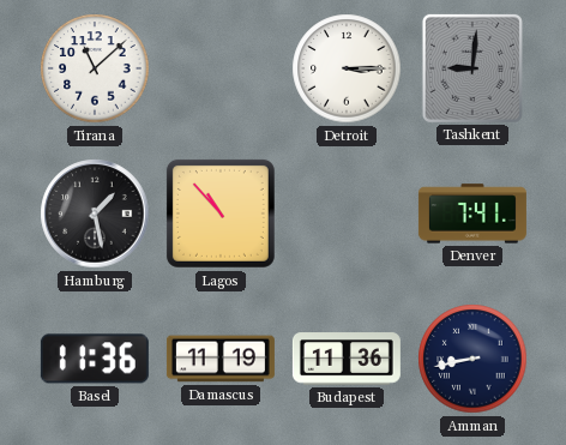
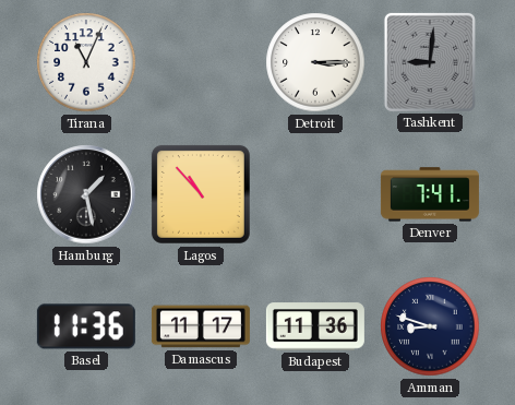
Tirana: 11:08 -> 11:04
Damascus: 11:19 -> 11:17
Amman: 8:43 -> 8:48
